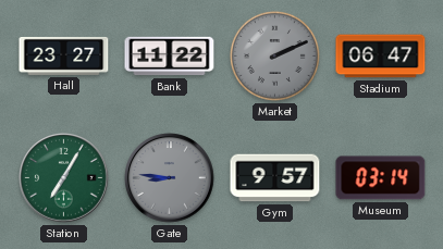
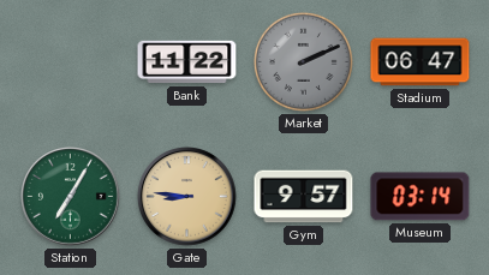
Hall: 23:27 -> none
Gate dial: grey -> champagne
